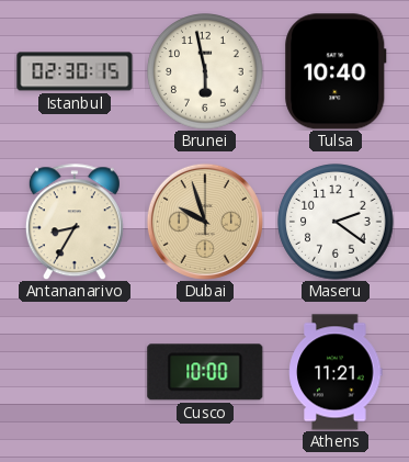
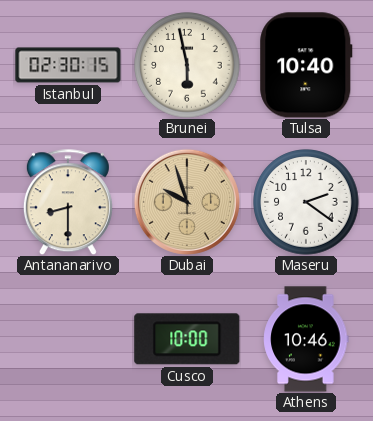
Antananarivo: 8:35 -> 8:30
Athens: 11:21 -> 10:46
